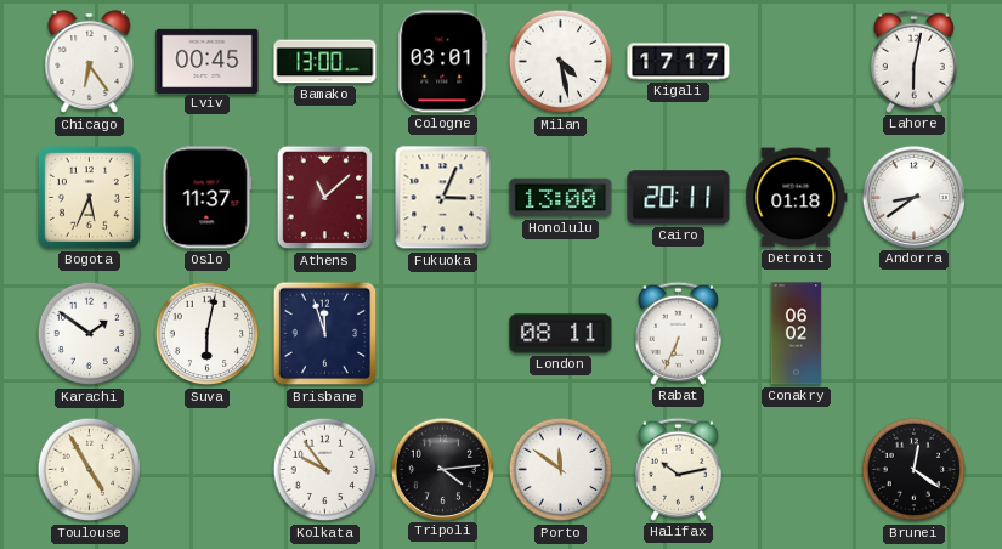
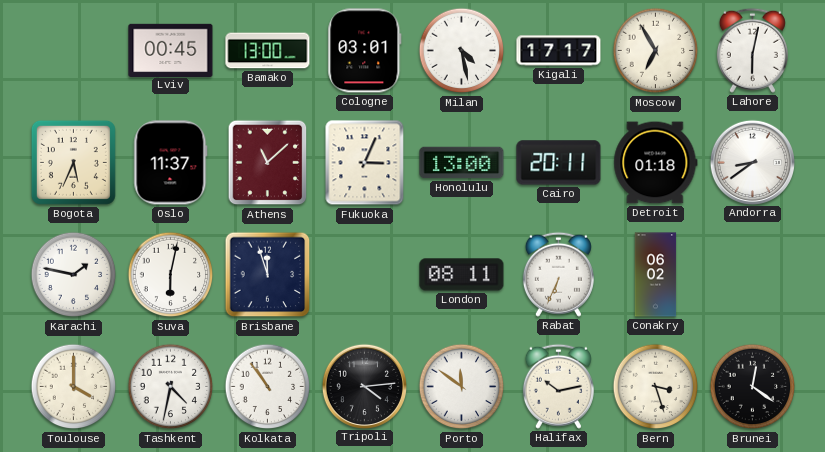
Chicago: 6:24 -> none
Moscow: none -> 6:55
Karachi: 1:51 -> 1:47
Toulouse: 4:55 -> 4:00
Tashkent: none -> 4:32
Kolkata: 9:54 -> 10:54
Bern: none -> 3:27
